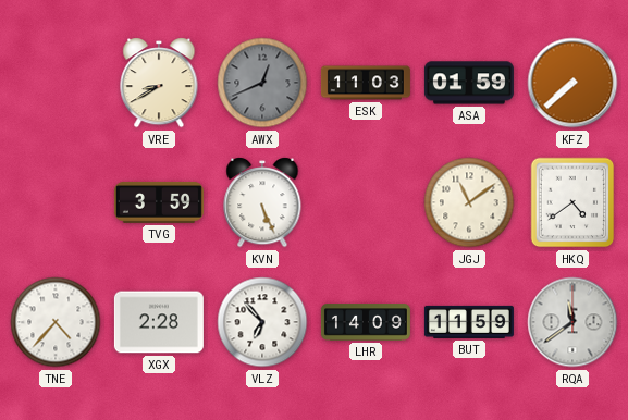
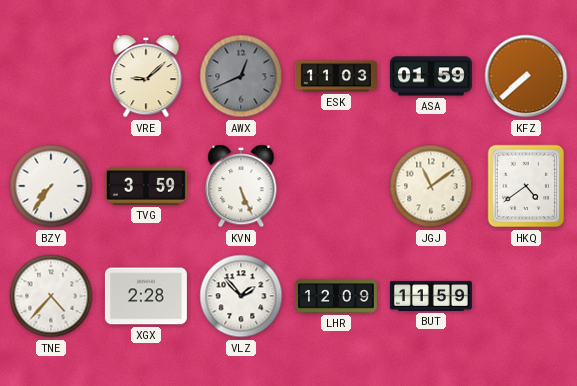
VRE: 8:40 -> 9:08
BZY: none -> 7:36
VLZ: 6:53 -> 1:53
LHR: 14:09 -> 12:09
RQA: 11:39 -> none
